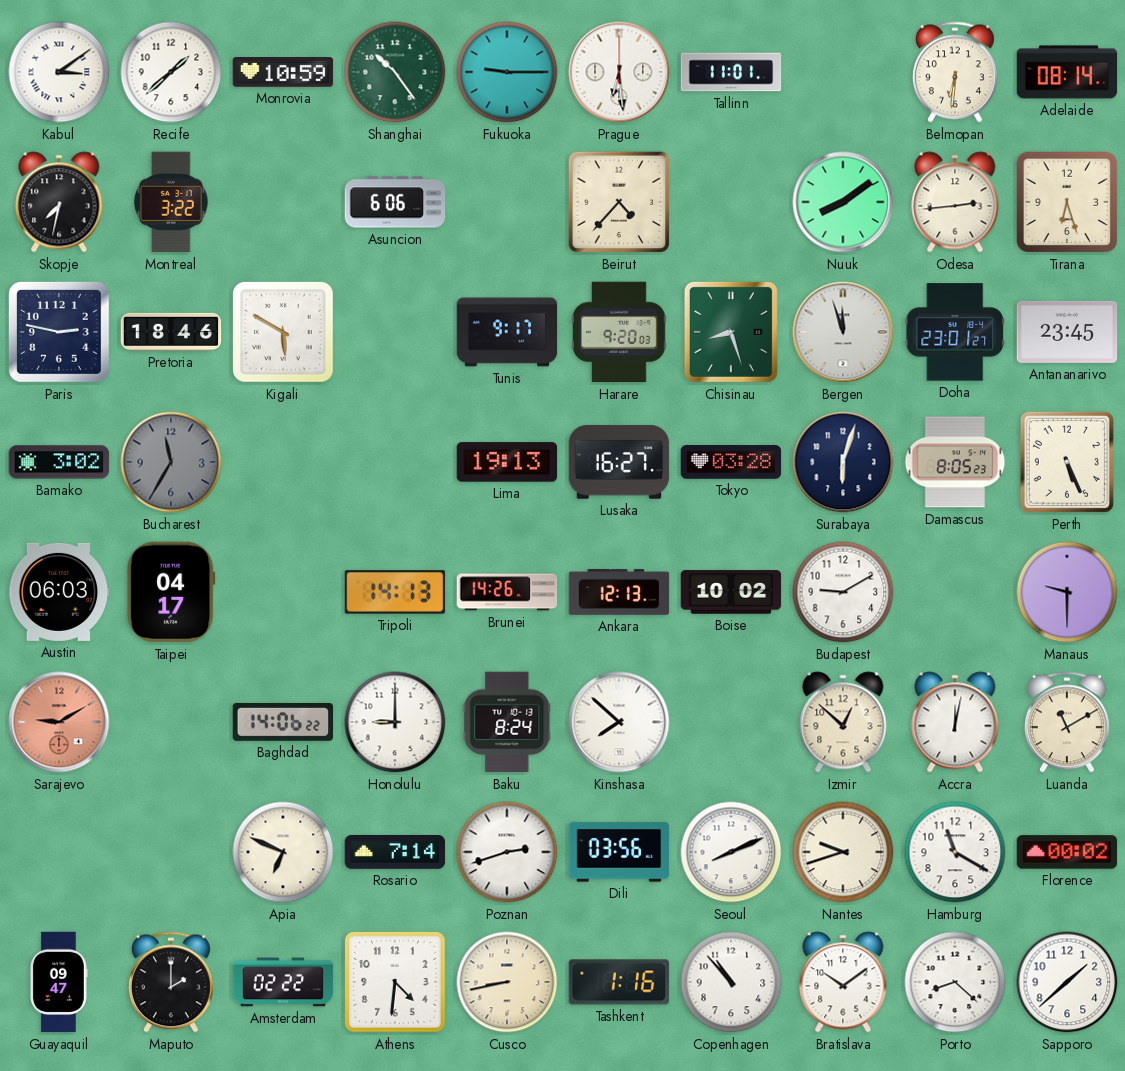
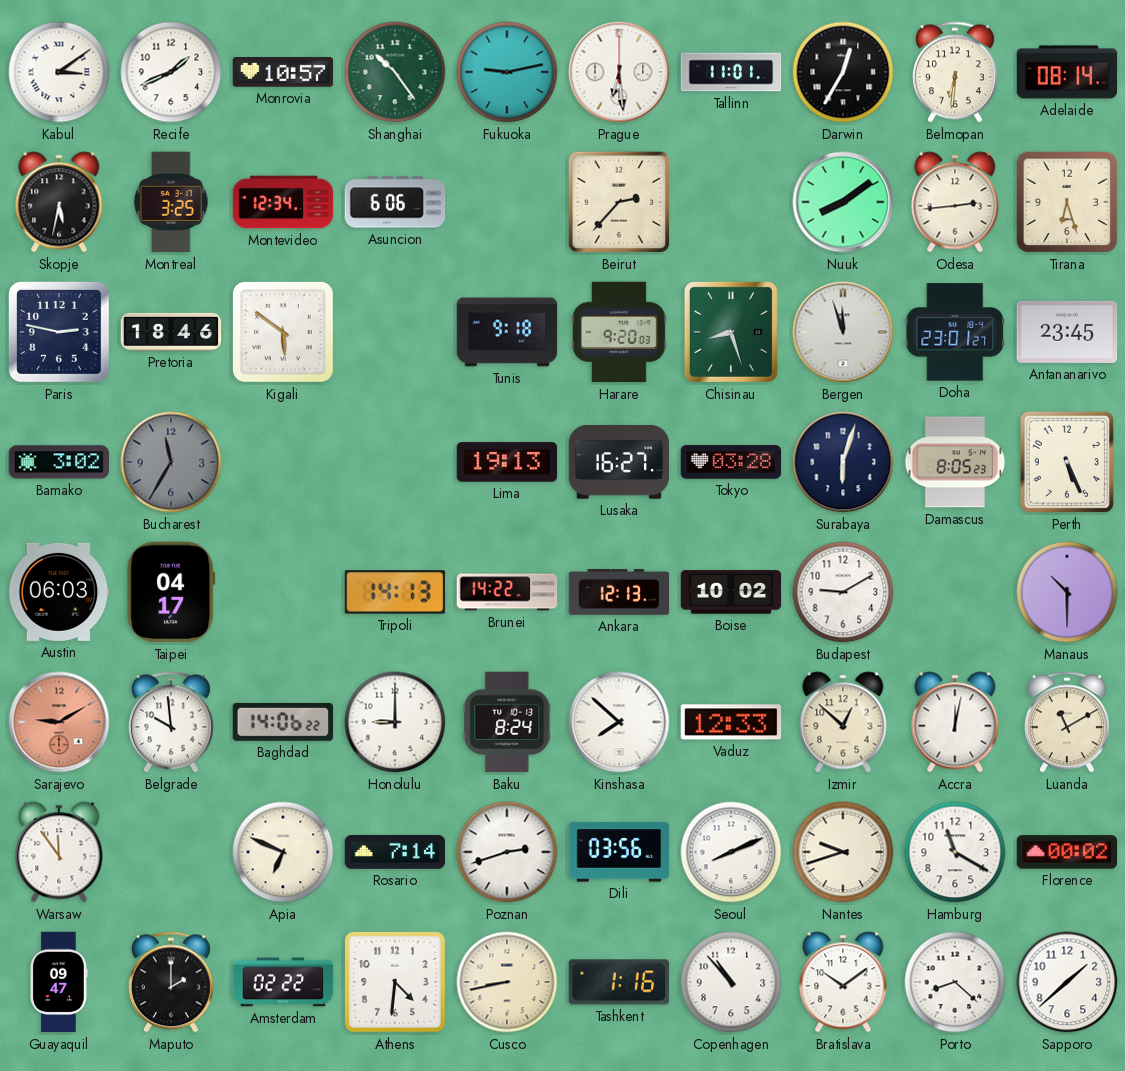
Recife: 1:38 -> 1:41
Monrovia: 10:59 -> 10:57
Fukuoka: 9:15 -> 9:13
Darwin: none -> 12:35
Skopje: 7:32 -> 5:32
Montreal: 3:22 -> 3:25
Montevideo: none -> 12:34
Beirut: 4:37 -> 2:37
Kigali: 5:50 -> 5:51
Tunis: 9:17 -> 9:18
Brunei: 14:26 -> 14:22
Manaus: 9:30 -> 10:30
Belgrade: none -> 9:59
Vaduz: none -> 12:33
Warsaw: none -> 11:54
